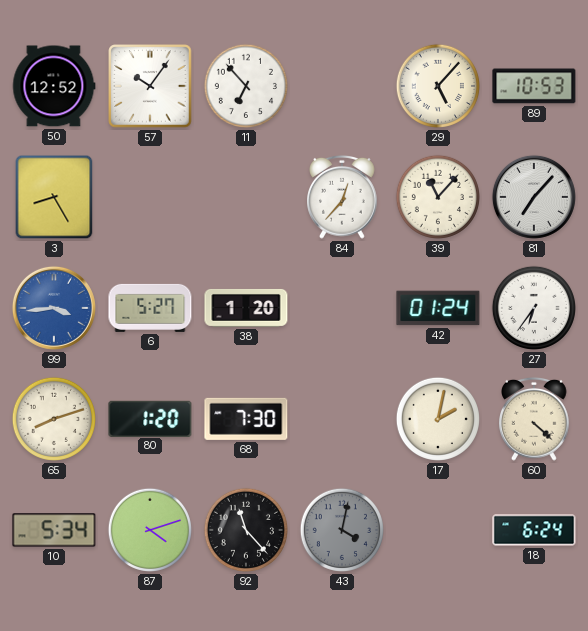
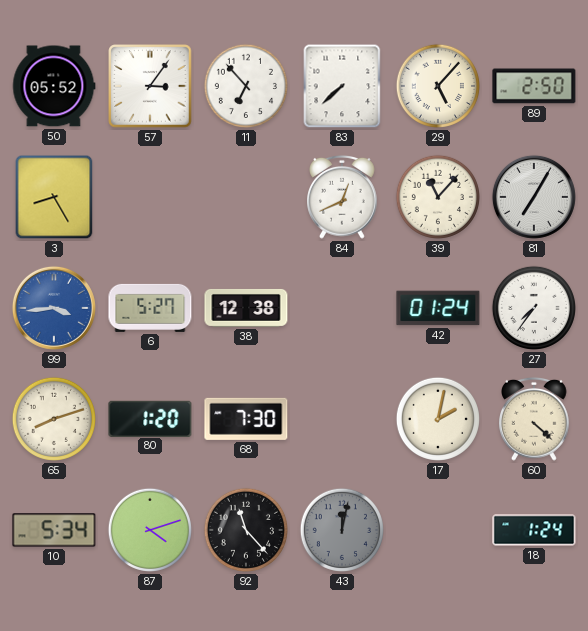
50: 12:52 -> 05:52
57: 10:06 -> 3:06
83: none -> 7:38
89: 10:53 -> 2:50
84: 12:37 -> 12:41
81: 7:07 -> 7:05
38: 1:20 -> 12:38
27: 6:36 -> 7:36
43: 4:02 -> 12:02
18: 6:24 -> 1:24
